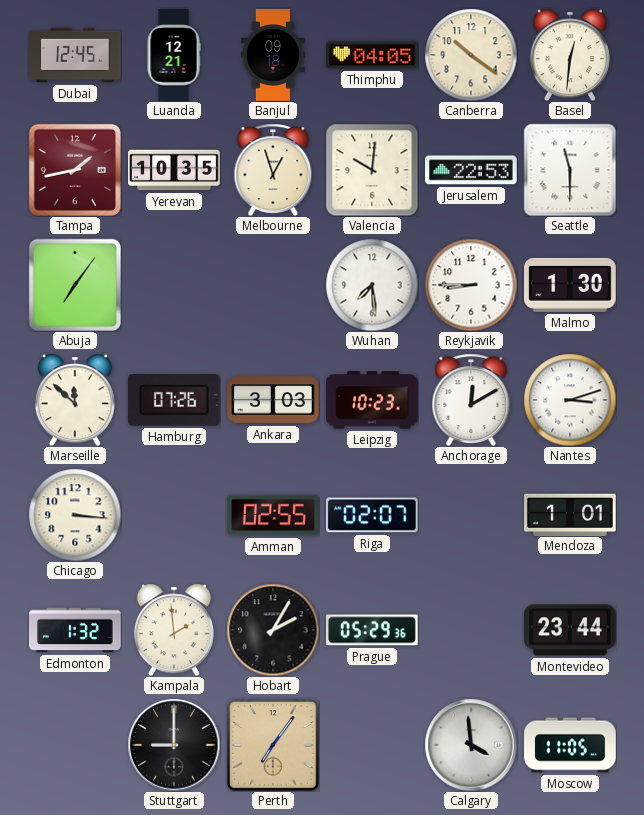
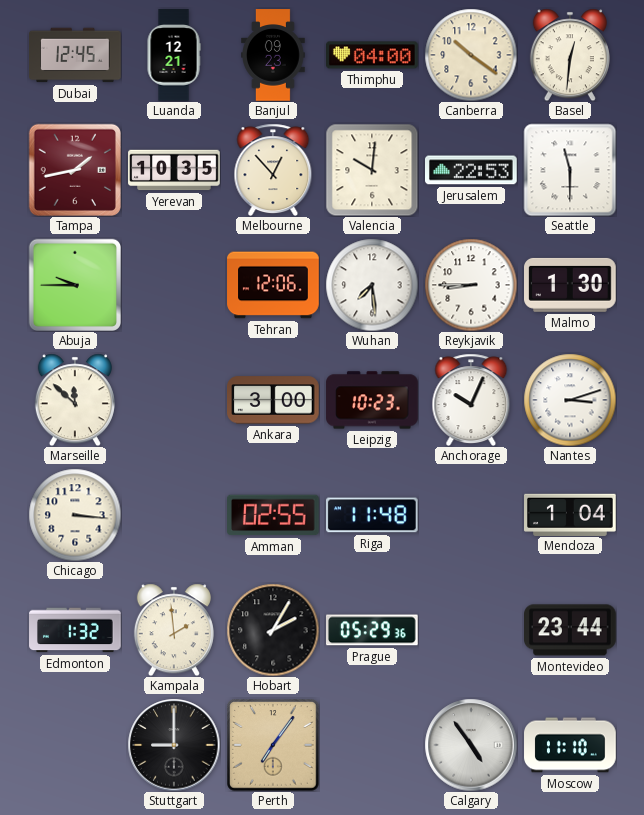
Banjul: 09:18 -> 09:23
Thimphu: 04:05 -> 04:00
Melbourne: 12:57 -> 12:53
Abuja: 7:06 -> 9:45
Tehran: none -> 12:06
Hamburg: 07:26 -> none
Ankara: 3:03 -> 3:00
Anchorage: 12:10 -> 10:04
Riga: 02:07 -> 11:48
Mendoza: 1:01 -> 1:04
Calgary: 3:59 -> 4:54
Moscow: 11:05 -> 11:10
